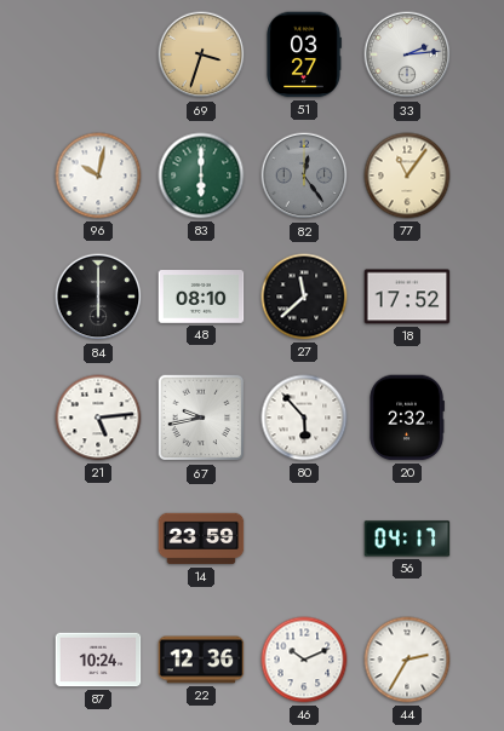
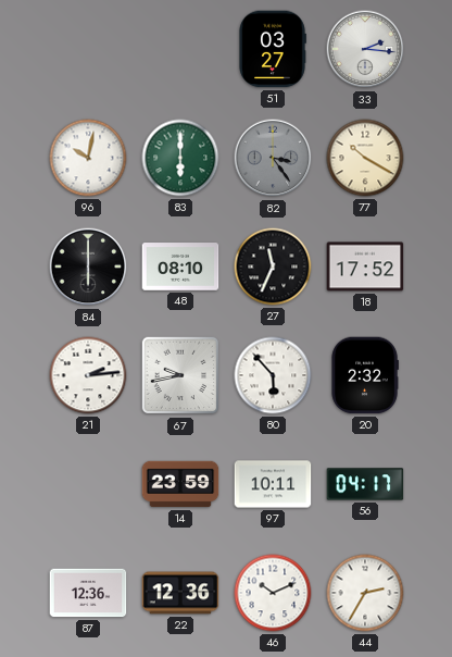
69: 3:33 -> none
33: 2:14 -> 2:16
82: 12:24 -> 3:24
77: 11:06 -> 10:20
27: 11:38 -> 11:34
21: 5:14 -> 2:14
97: none -> 10:11
87: 10:24 -> 12:36
